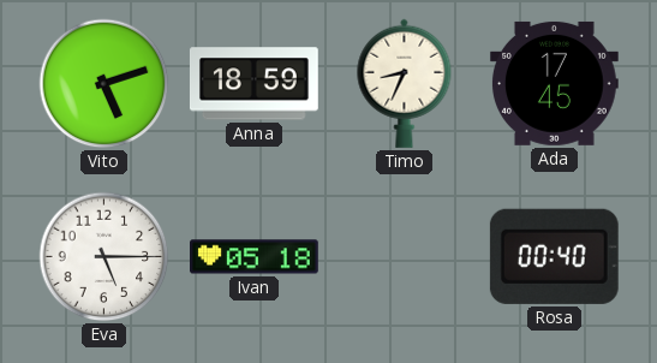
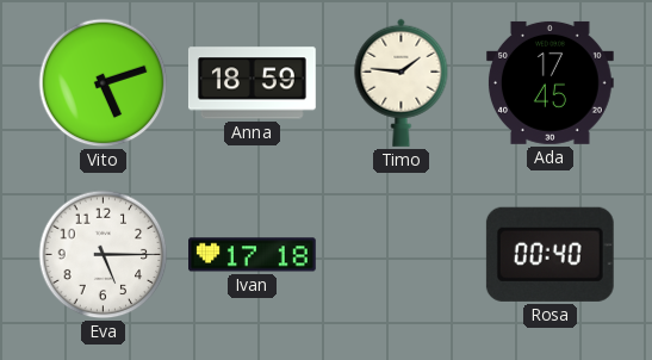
Timo: 8:34 -> 1:46
Ivan: 05:18 -> 17:18
